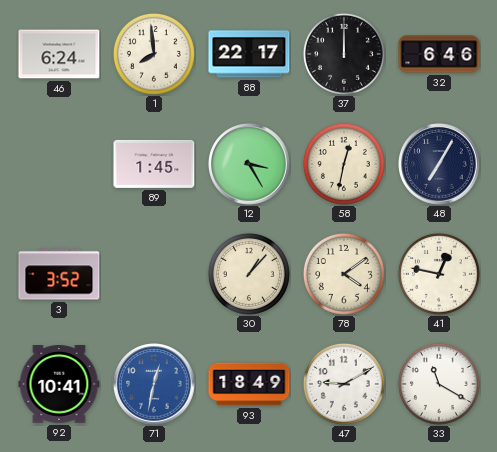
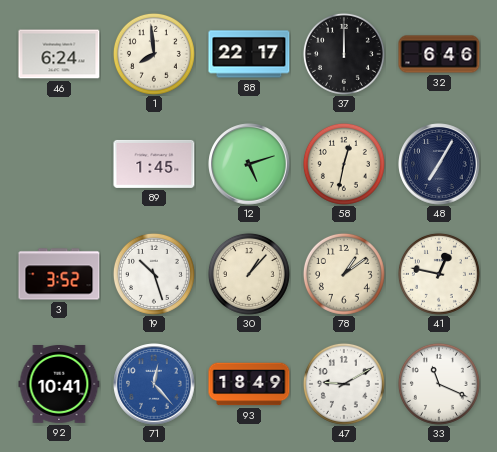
12: 3:25 -> 5:12
19: none -> 10:27
78: 4:09 -> 1:09
71: 12:32 -> 12:23
33: 11:20 -> 11:19
